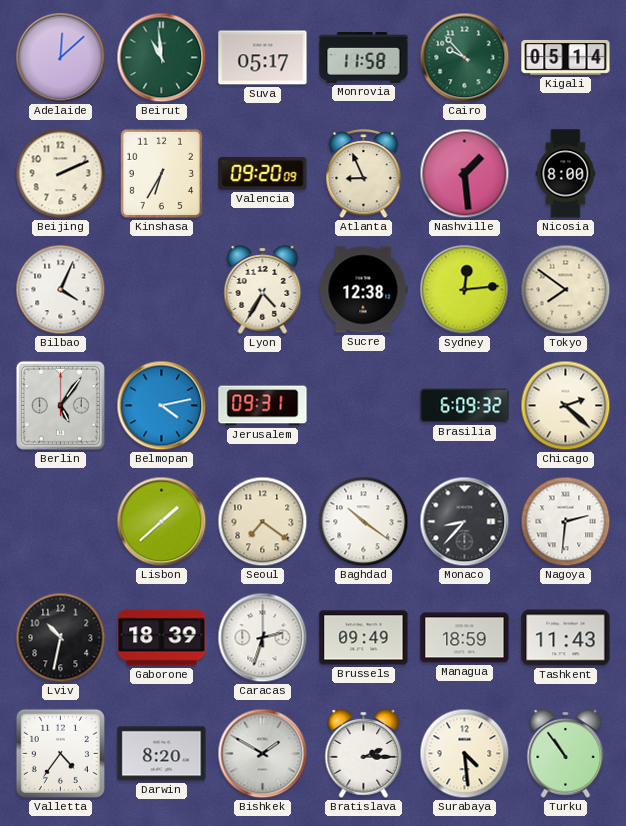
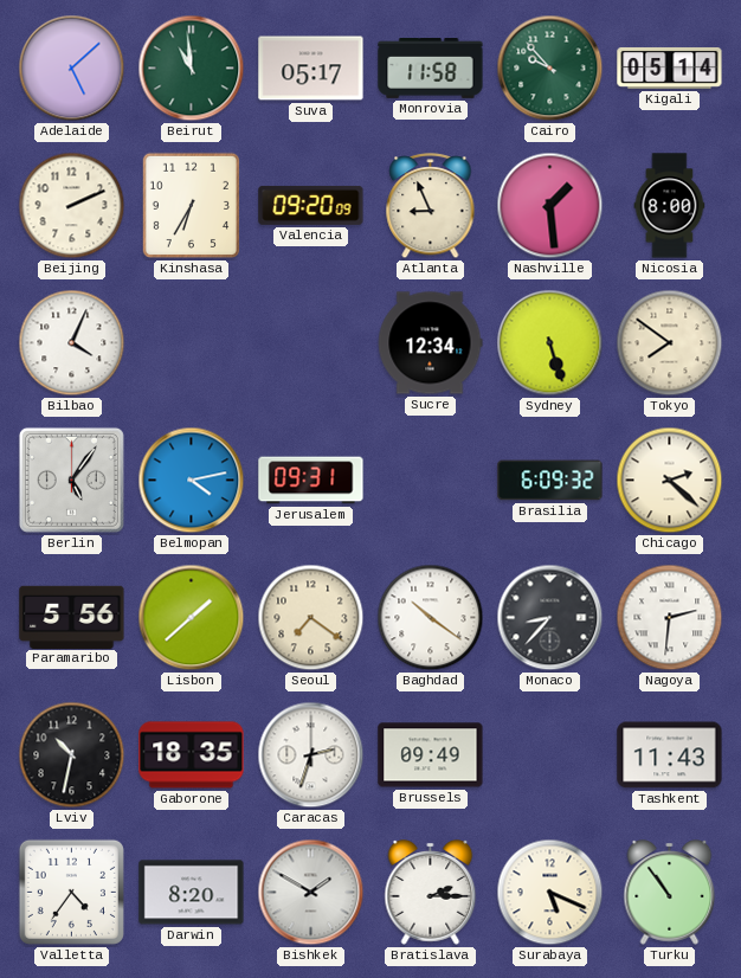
Adelaide: 12:08 -> 5:08
Lyon: 4:35 -> none
Sucre: 12:38 -> 12:34
Sydney: 12:14 -> 5:27
Paramaribo: none -> 5:56
Gaborone: 18:39 -> 18:35
Managua: 18:59 -> none
Surabaya: 4:29 -> 5:19
